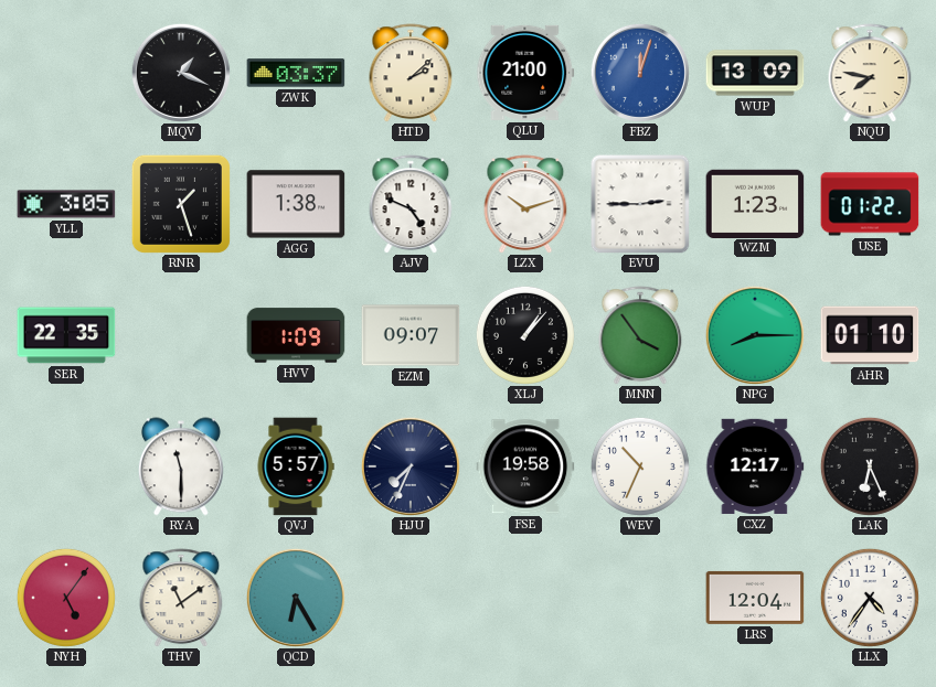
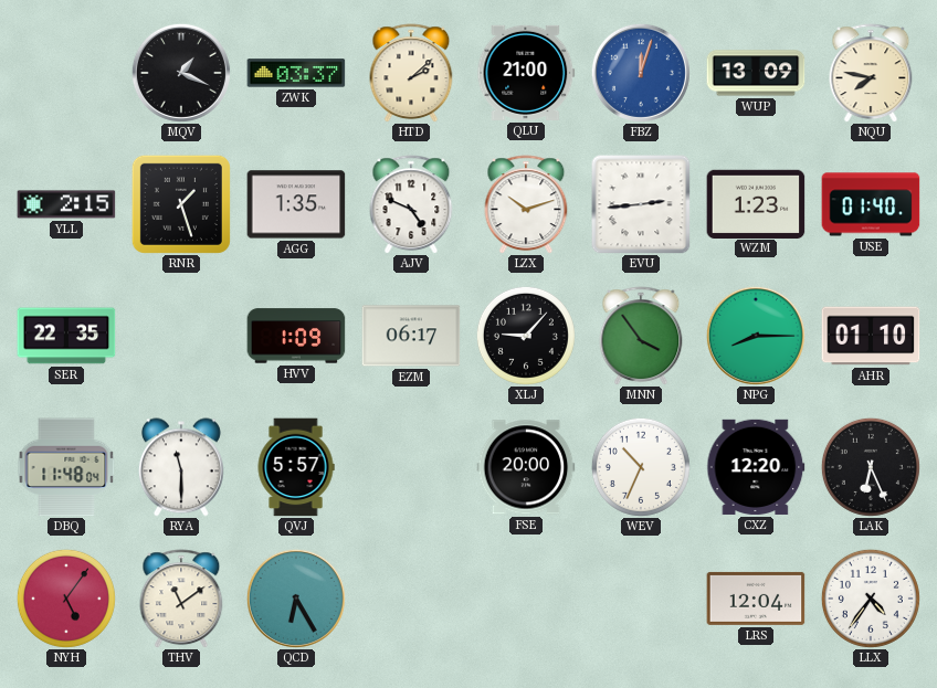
YLL: 3:05 -> 2:15
AGG: 1:38 -> 1:35
EVU: 2:45 -> 2:44
USE: 01:22 -> 01:40
EZM: 09:07 -> 06:17
XLJ: 1:07 -> 9:07
DBQ: none -> 11:48
HJU: 7:34 -> none
FSE: 19:58 -> 20:00
CXZ: 12:17 -> 12:20
